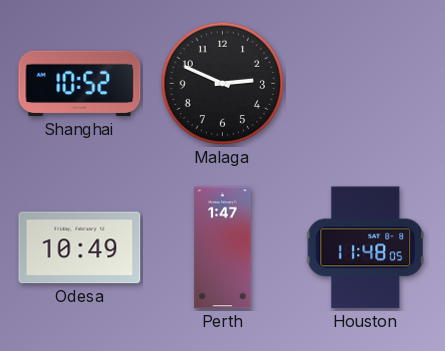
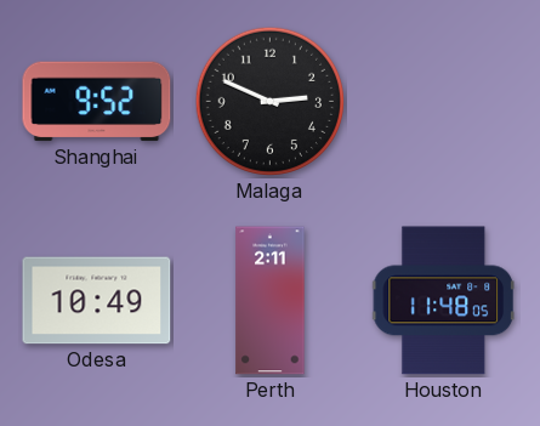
Shanghai: 10:52 -> 9:52
Perth: 1:47 -> 2:11
